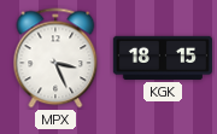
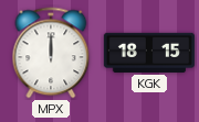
MPX: 3:26 -> 12:00
